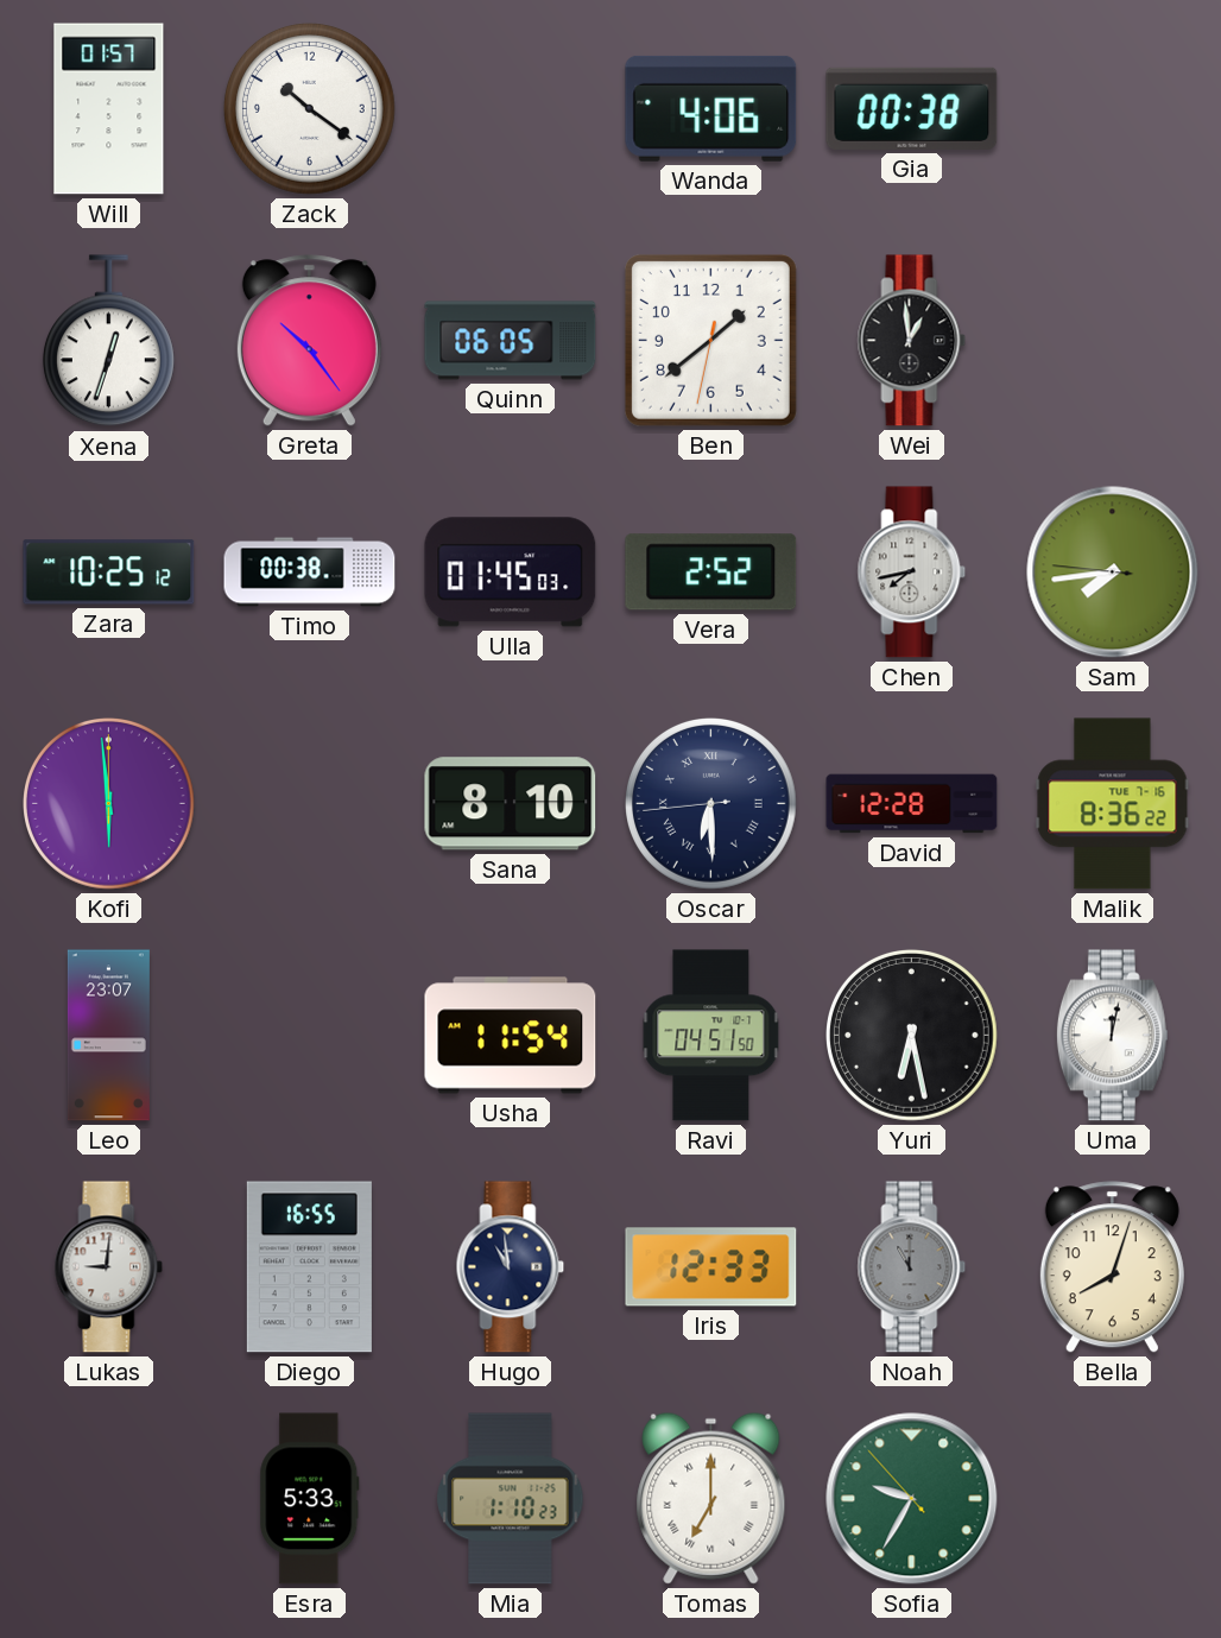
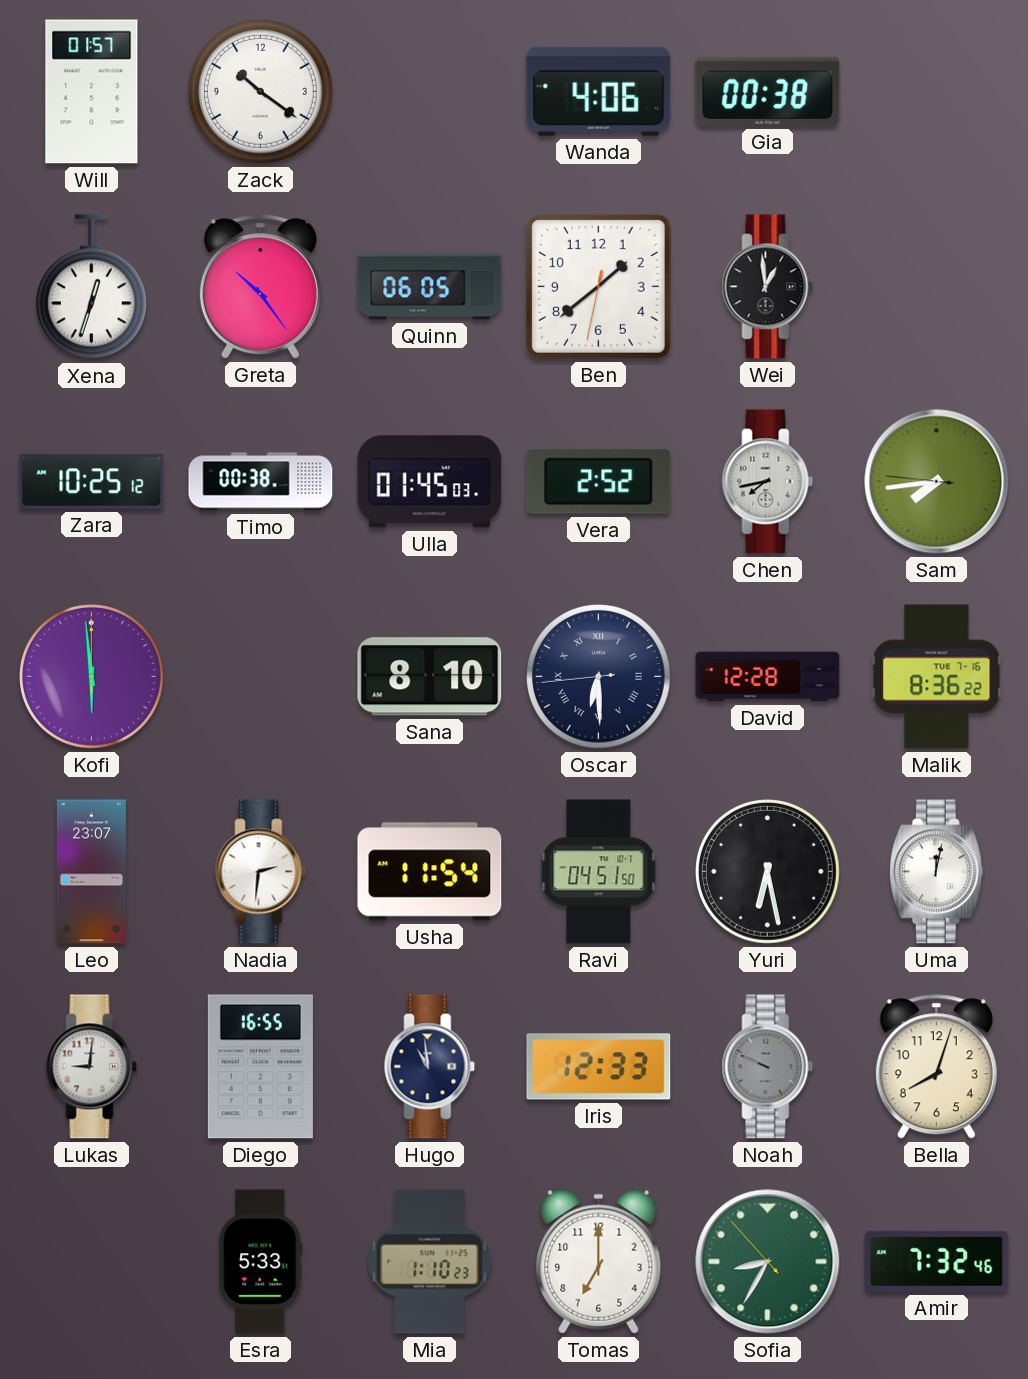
Nadia: none -> 2:31
Noah: 11:00 -> 9:49
Tomas numerals: Roman -> Arabic
Sofia: 9:34 -> 8:34
Amir: none -> 7:32
